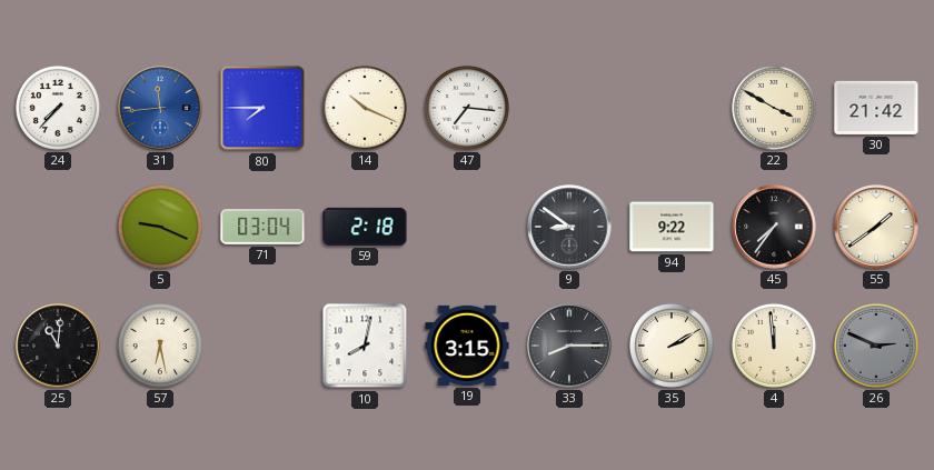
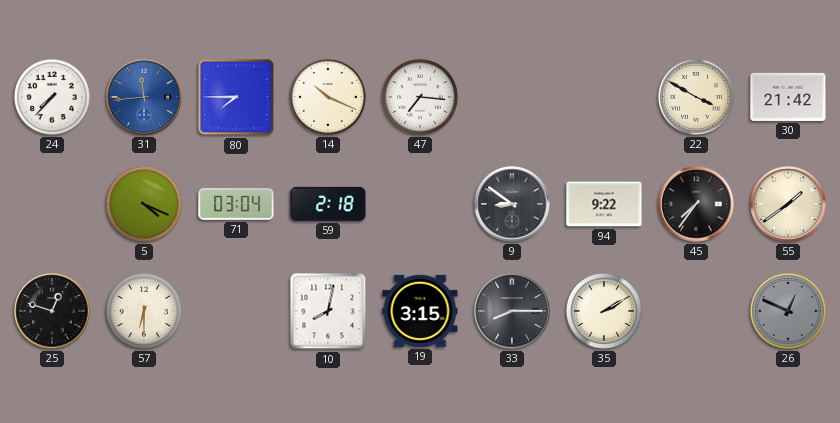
5: 9:19 -> 4:19
25: 11:01 -> 12:48
57: 6:28 -> 6:30
4: 11:59 -> none
26: 2:49 -> 12:49
